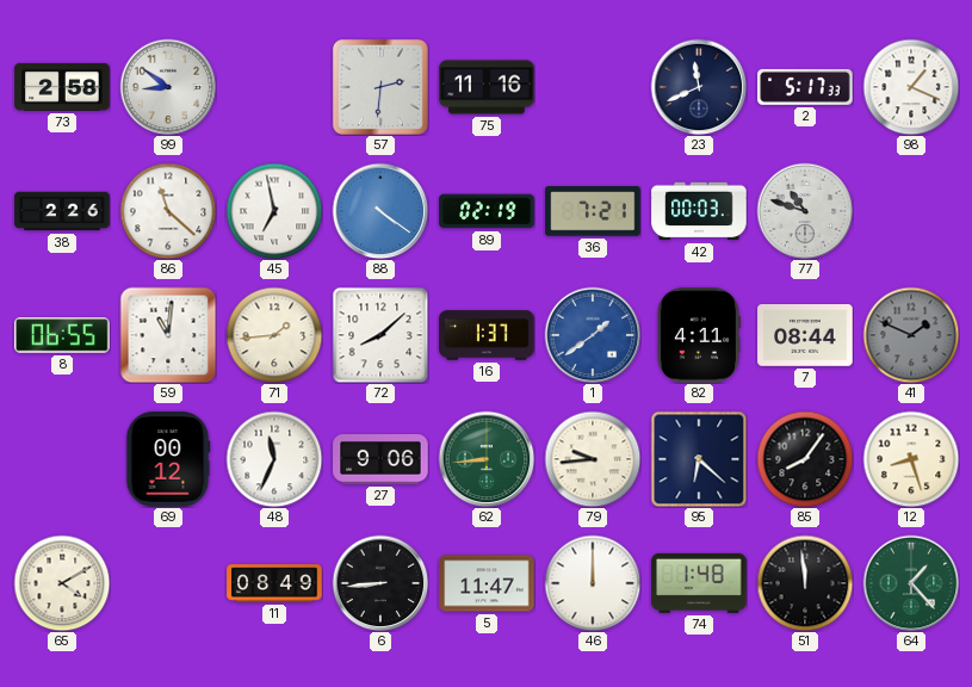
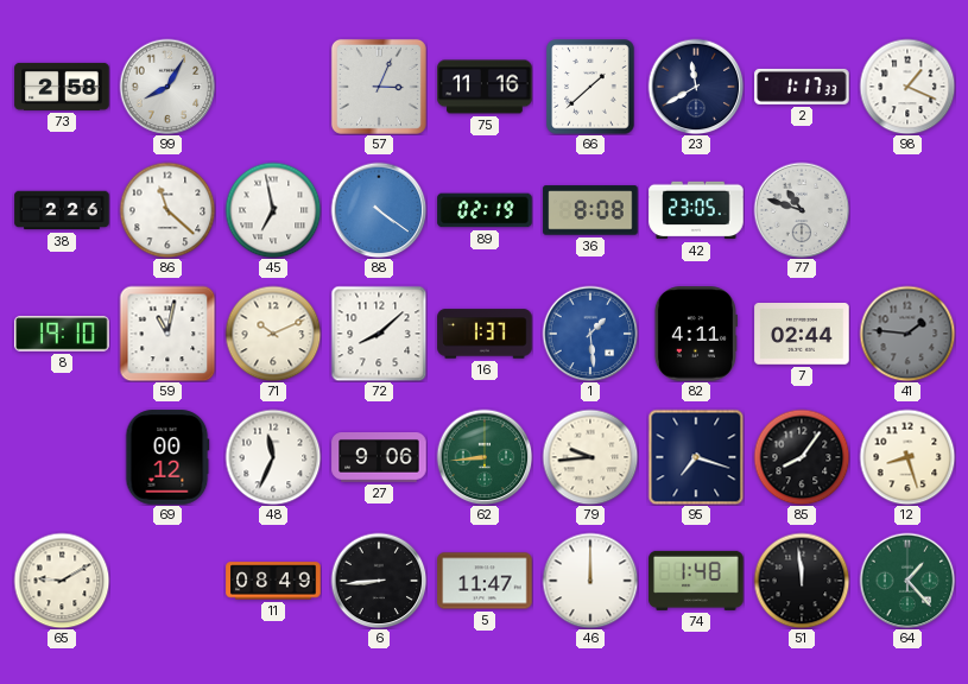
99: 8:51 -> 8:05
57: 2:31 -> 3:04
66: none -> 1:38
23: 11:41 -> 11:40
2: 5:17 -> 1:17
36: 7:21 -> 8:08
42: 00:03 -> 23:05
8: 06:55 -> 19:10
59: 11:01 -> 11:02
71: 1:44 -> 10:11
1: 1:39 -> 1:29
7: 08:44 -> 02:44
41: 1:49 -> 1:46
95: 6:22 -> 7:18
65: 4:10 -> 9:10
